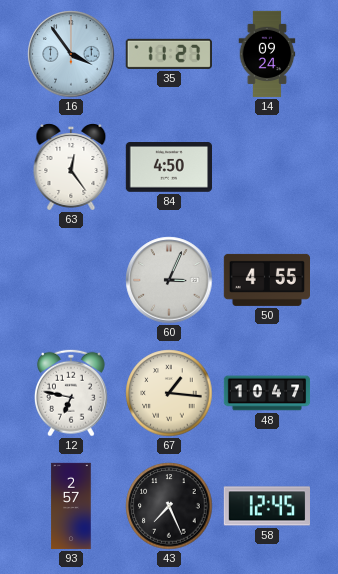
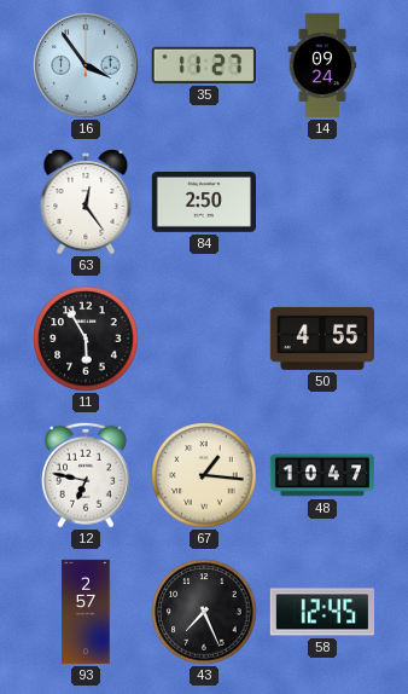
84: 4:50 -> 2:50
11: none -> 5:55
60: 3:04 -> none
